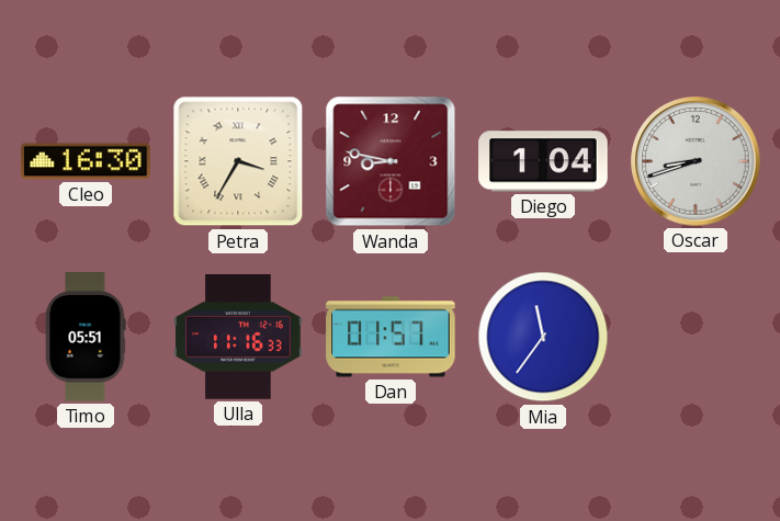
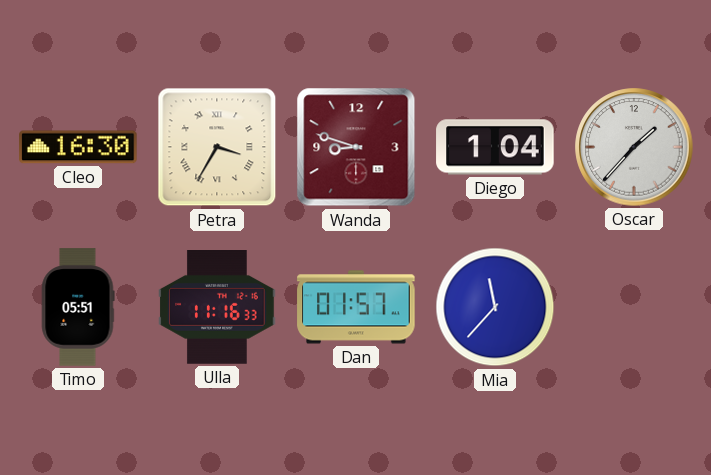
Wanda: 8:47 -> 8:48
Oscar: 8:42 -> 1:37
Mia: 11:36 -> 11:37
